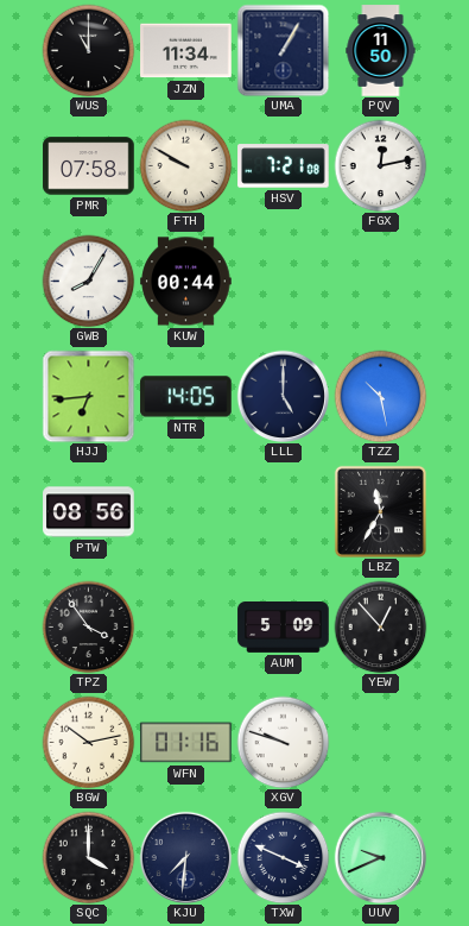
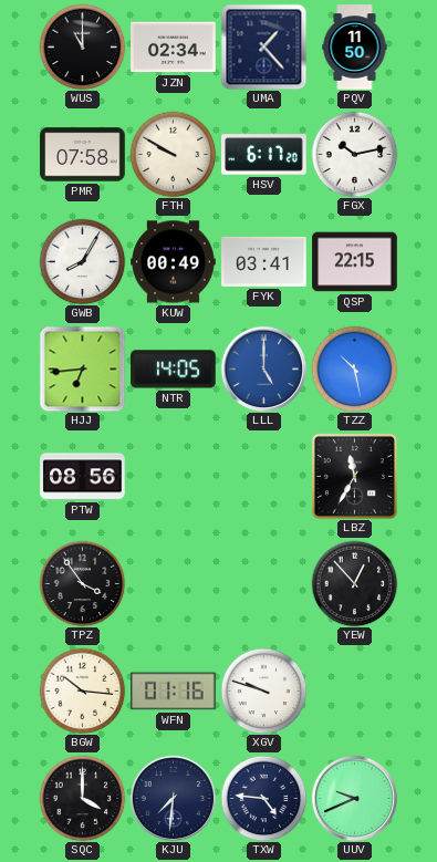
JZN: 11:34 -> 02:34
UMA: 1:05 -> 1:23
HSV: 7:21 -> 6:17
FGX: 12:13 -> 10:13
KUW: 00:44 -> 00:49
FYK: none -> 03:41
QSP: none -> 22:15
LLL dial: navy -> blue
AUM: 5:09 -> none
BGW: 10:13 -> 10:16
TXW: 3:49 -> 4:46
